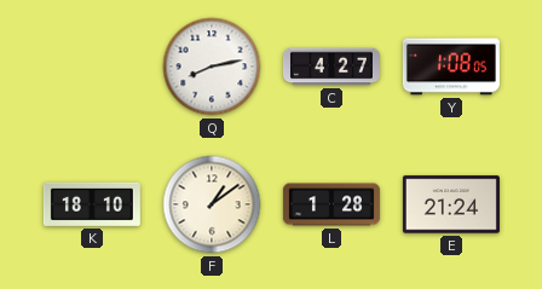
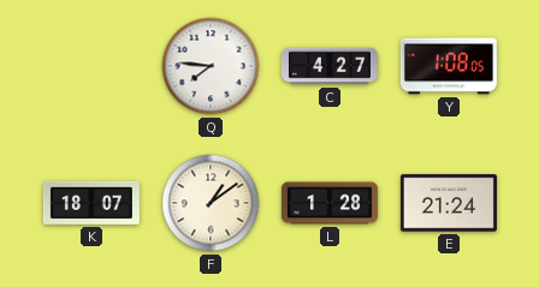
Q: 8:13 -> 7:46
K: 18:10 -> 18:07
